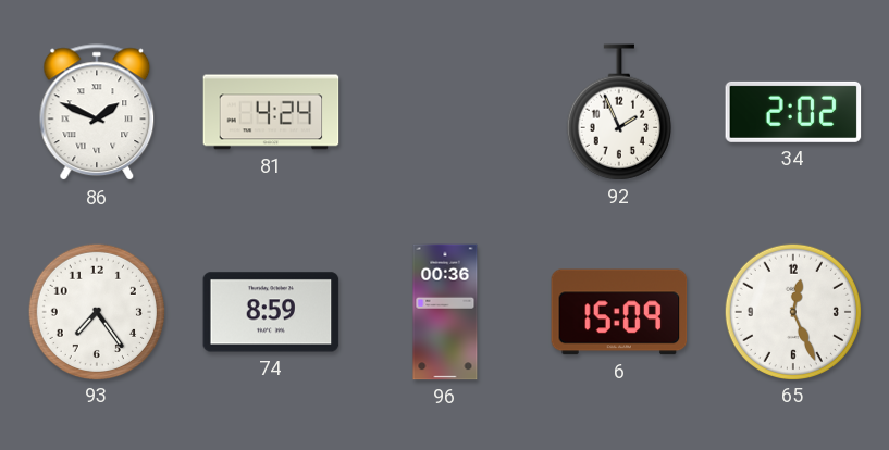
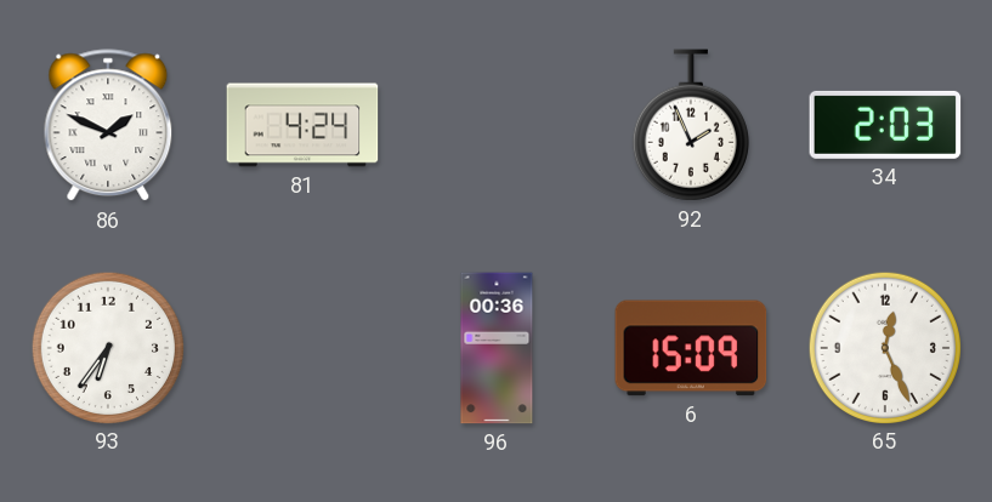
34: 2:02 -> 2:03
93: 7:24 -> 6:36
74: 8:59 -> none
